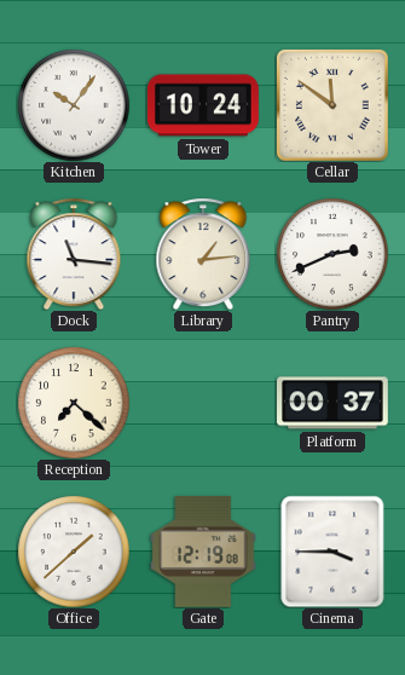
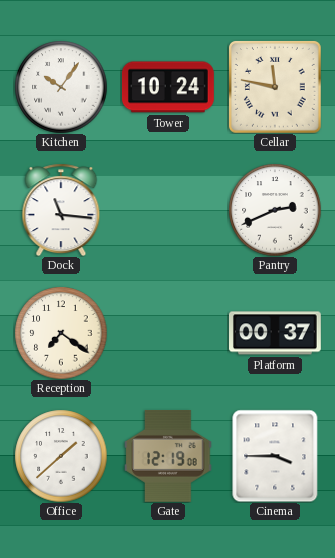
Cellar: 11:51 -> 11:47
Library: 1:14 -> none
Reception: 7:22 -> 7:21
